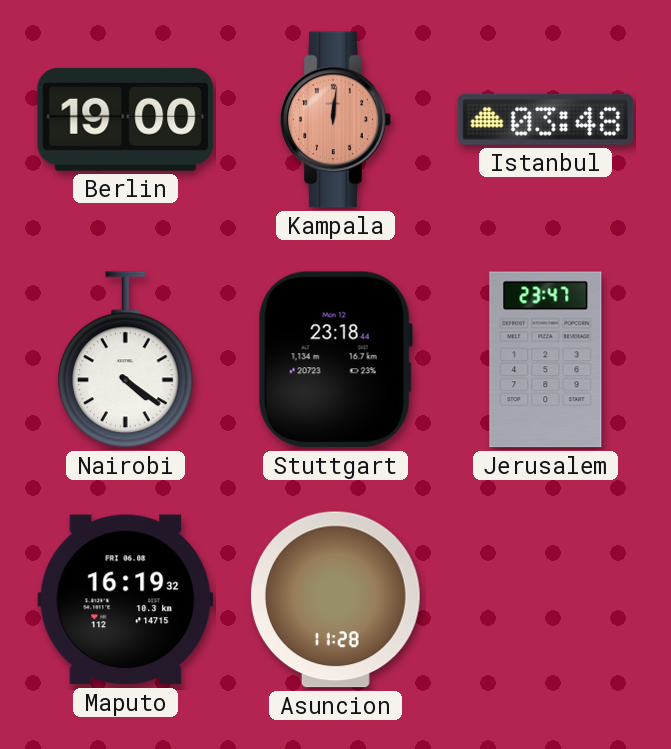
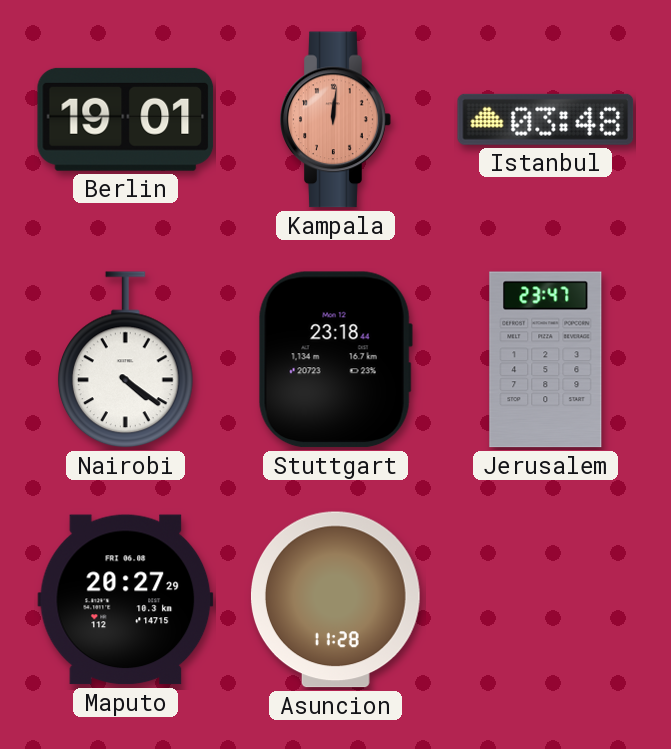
Berlin: 19:00 -> 19:01
Maputo: 16:19 -> 20:27
